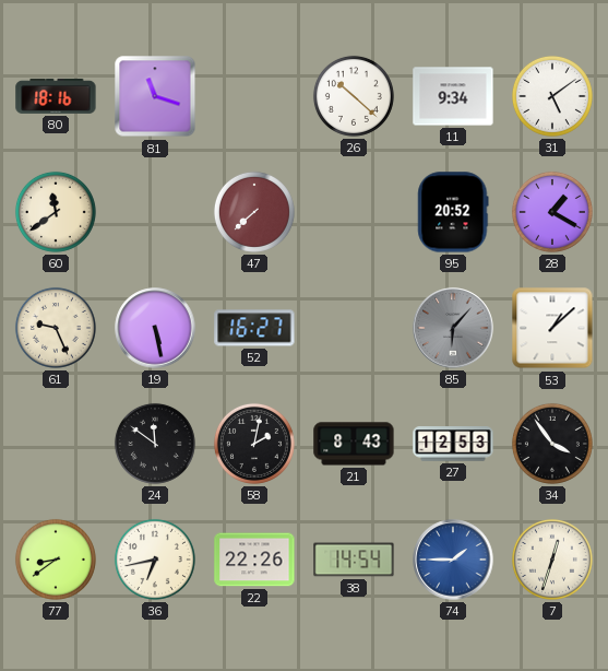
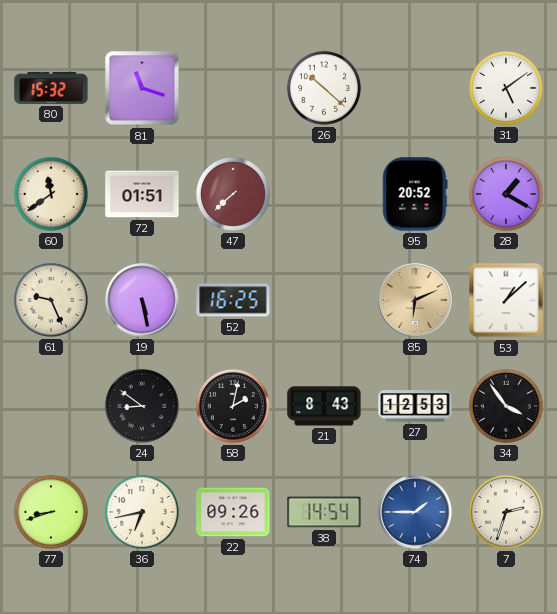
80: 18:16 -> 15:32
11: 9:34 -> none
72: none -> 01:51
52: 16:27 -> 16:25
85: 6:07 -> 6:11
85 dial: grey -> champagne
24: 11:51 -> 8:51
77: 8:39 -> 8:42
22: 22:26 -> 09:26
7: 12:33 -> 2:33
